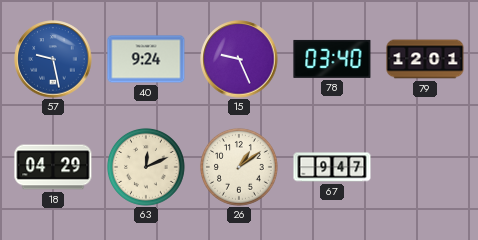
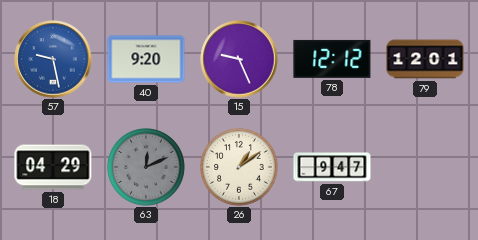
40: 9:24 -> 9:20
78: 03:40 -> 12:12
63 dial: cream -> grey
